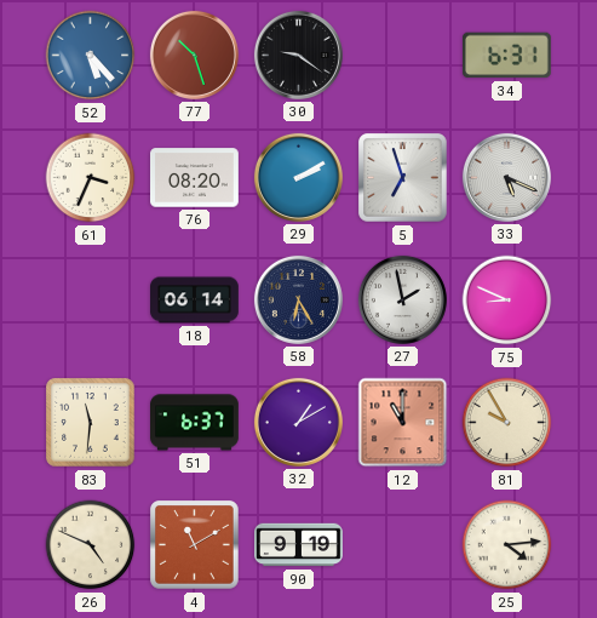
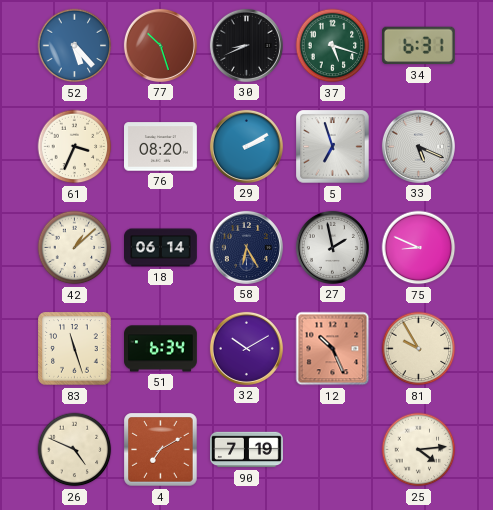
30: 9:21 -> 8:41
37: none -> 5:18
42: none -> 1:08
83: 11:31 -> 11:27
51: 6:37 -> 6:34
32: 1:10 -> 10:10
12: 11:00 -> 10:26
4: 11:10 -> 7:10
90: 9:19 -> 7:19
